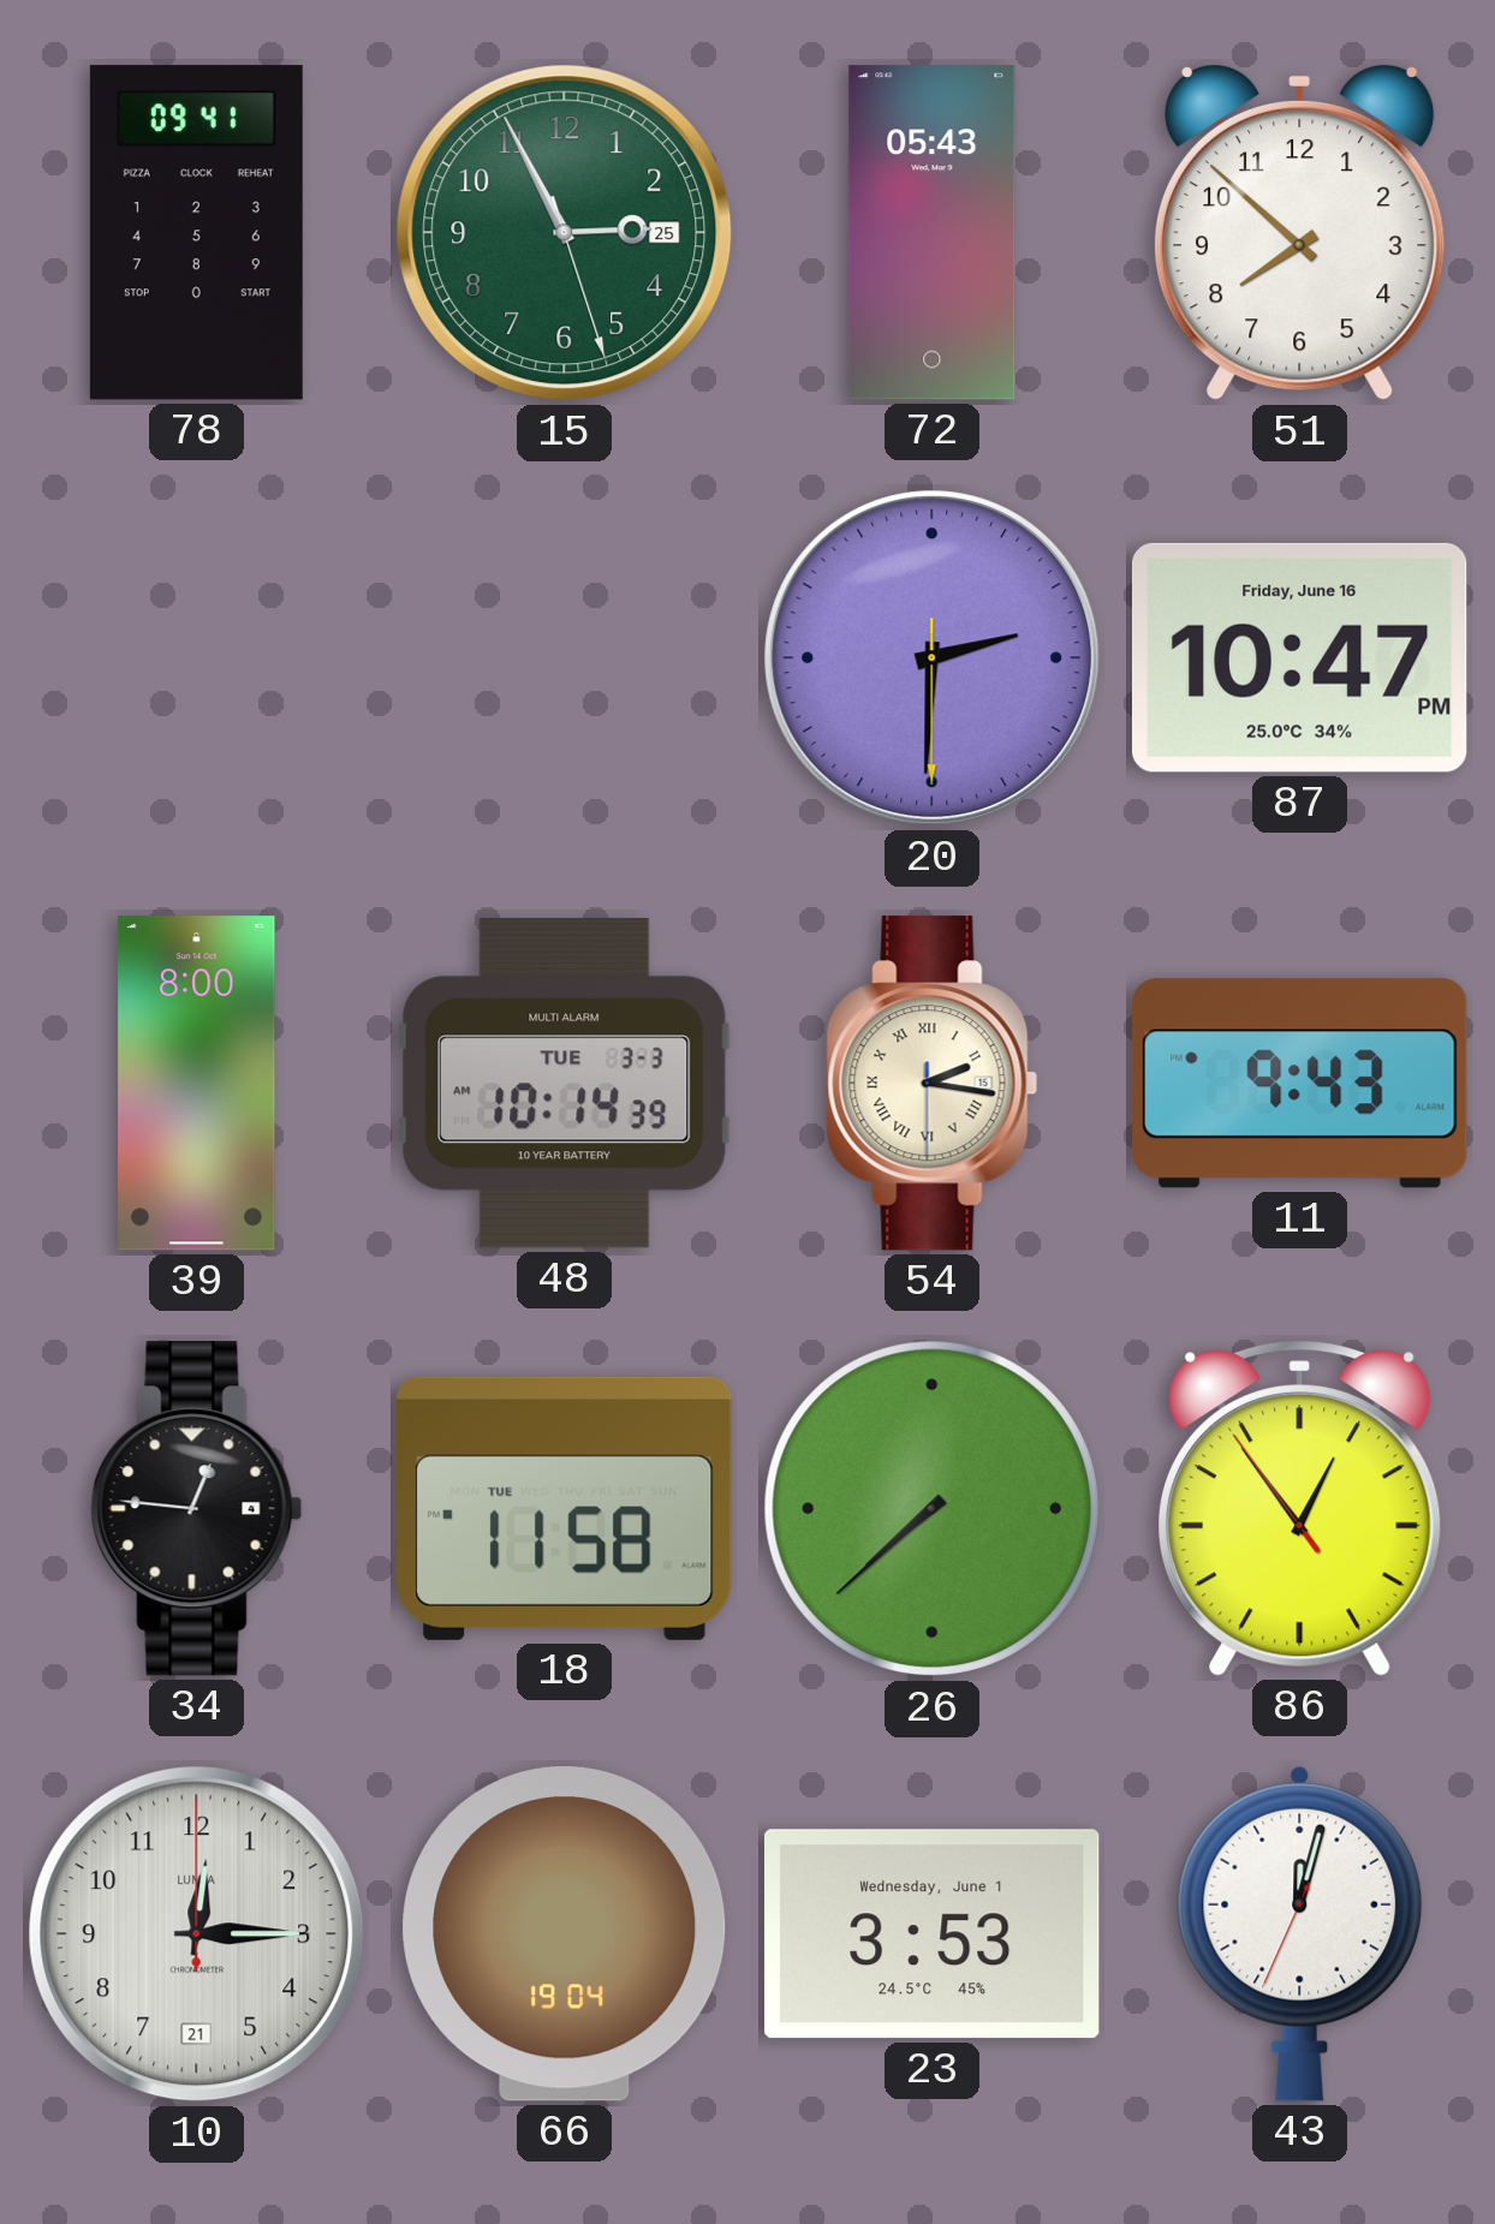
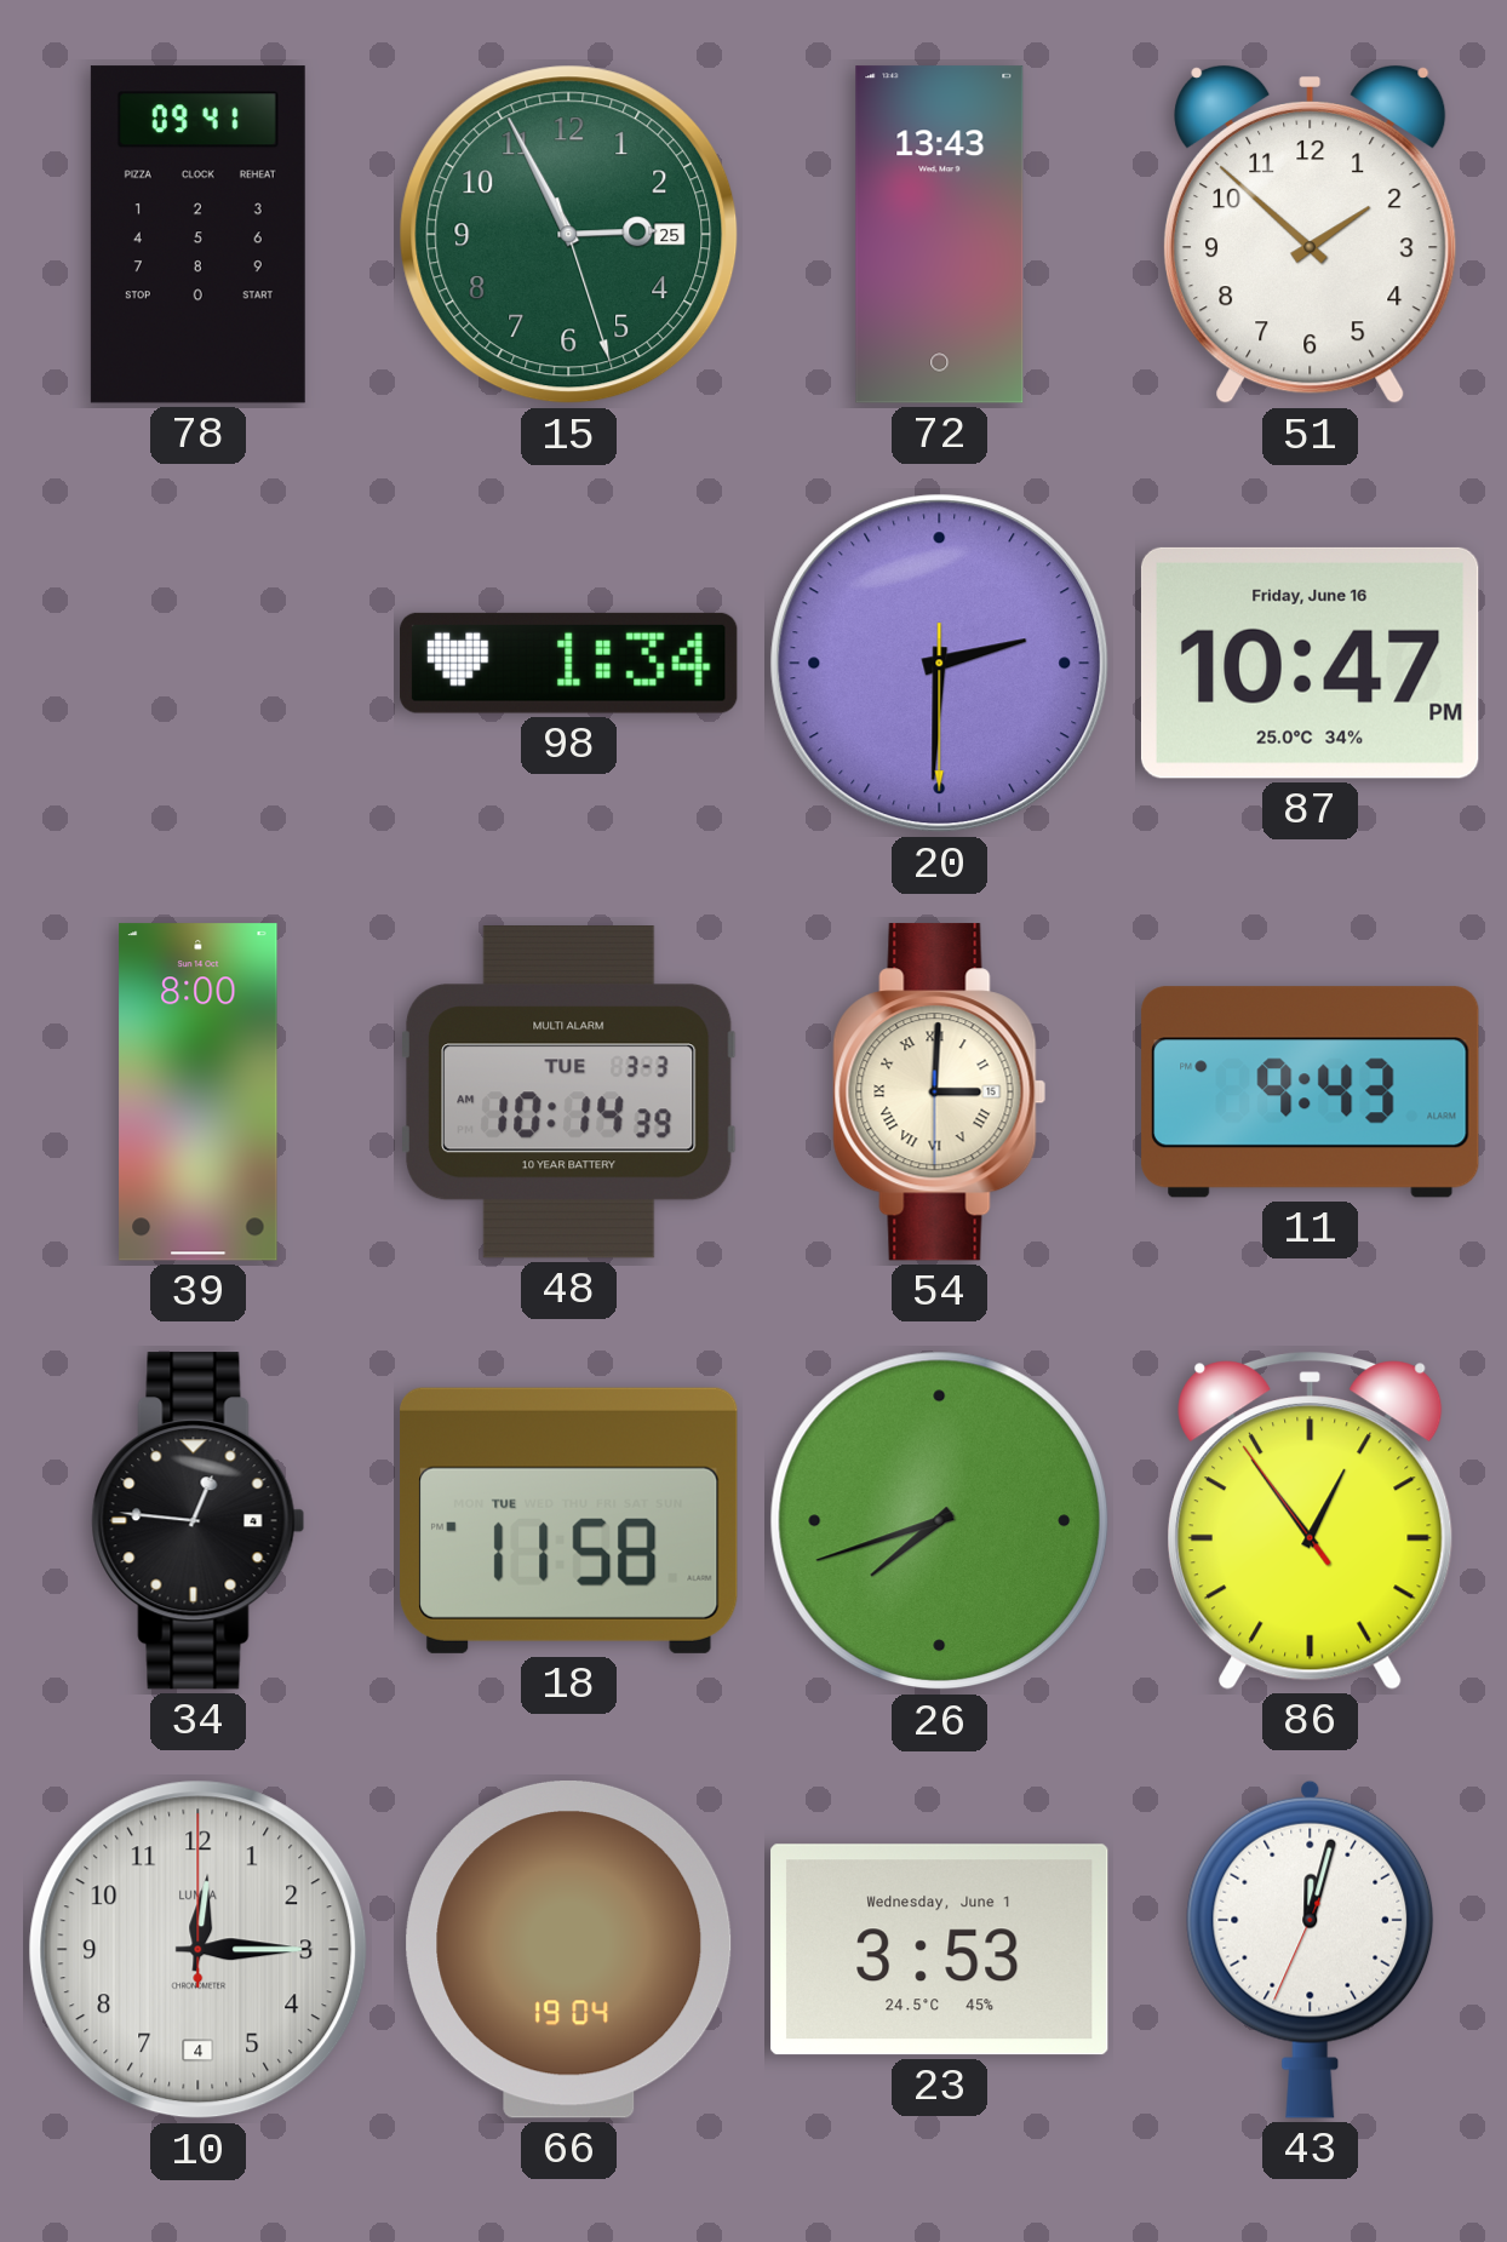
72: 05:43 -> 13:43
51: 7:52 -> 1:52
98: none -> 1:34
54: 2:16 -> 3:00
26: 7:38 -> 7:42
10 date: 21 -> 4
